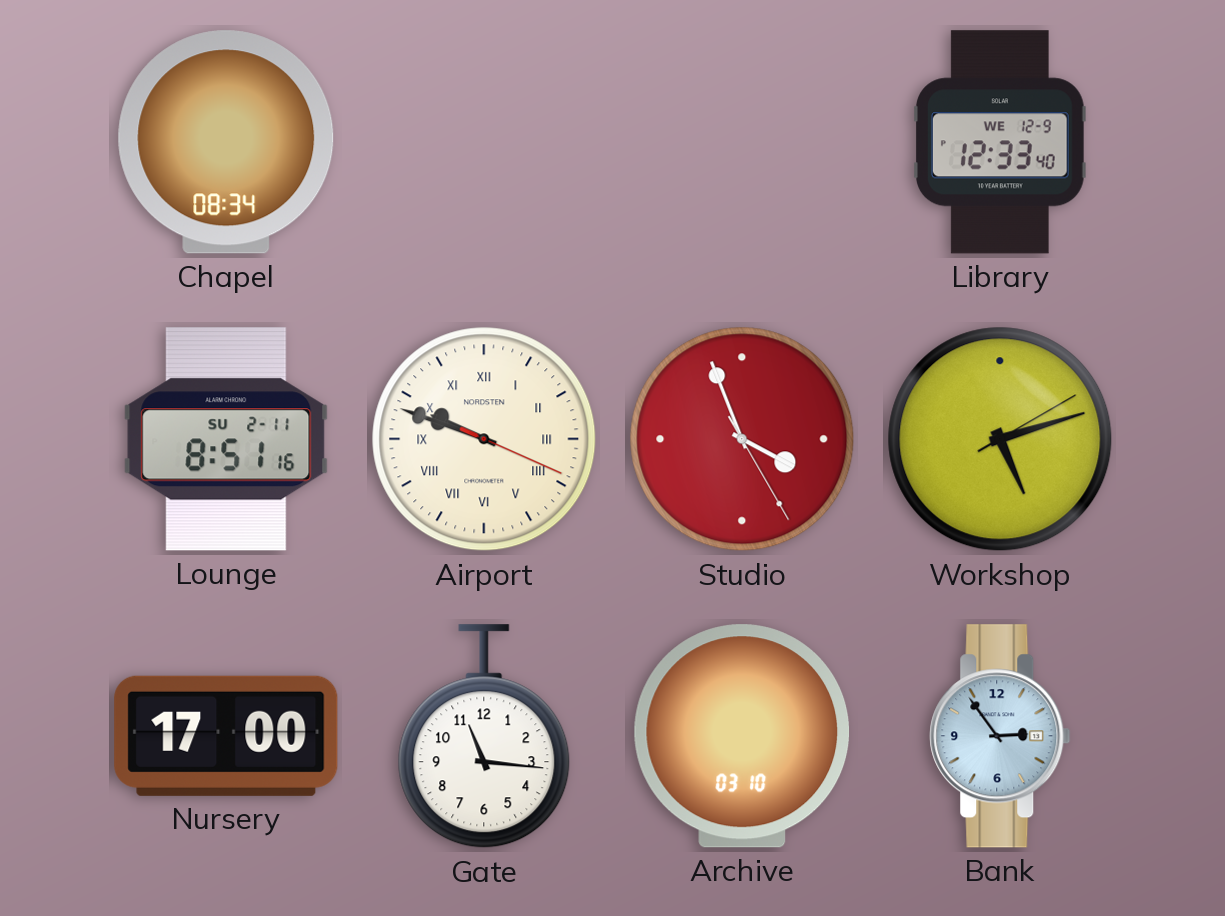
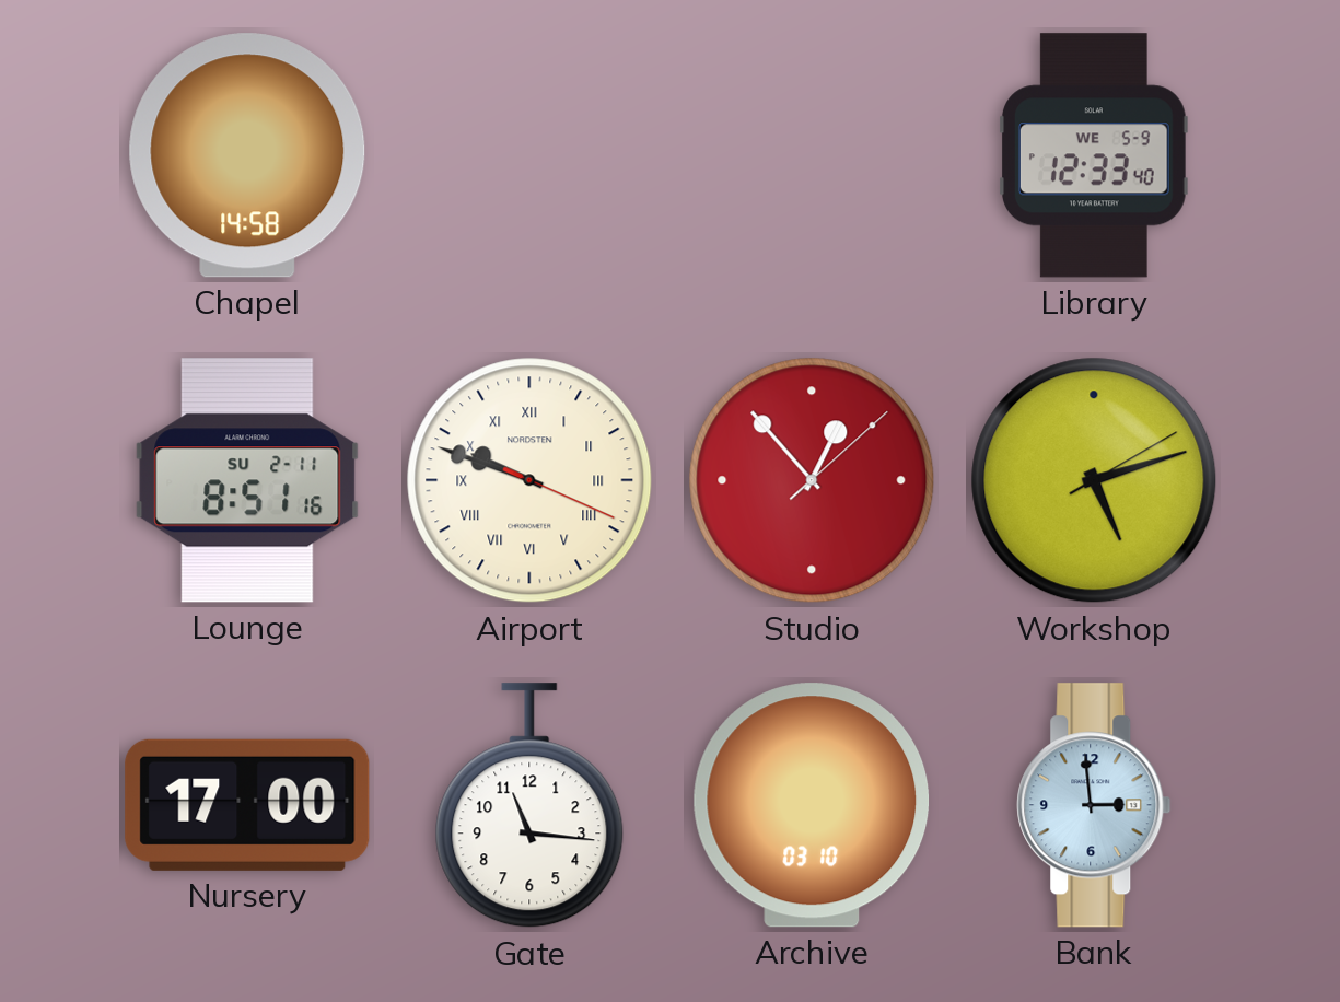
Chapel: 08:34 -> 14:58
Library date: WE 12-9 -> WE 5-9
Studio: 3:56 -> 12:53
Bank: 2:54 -> 2:59
